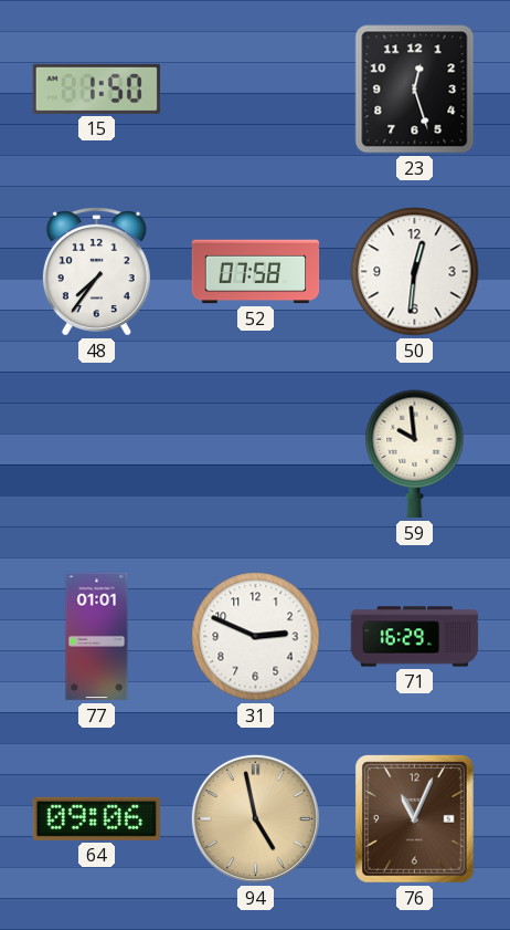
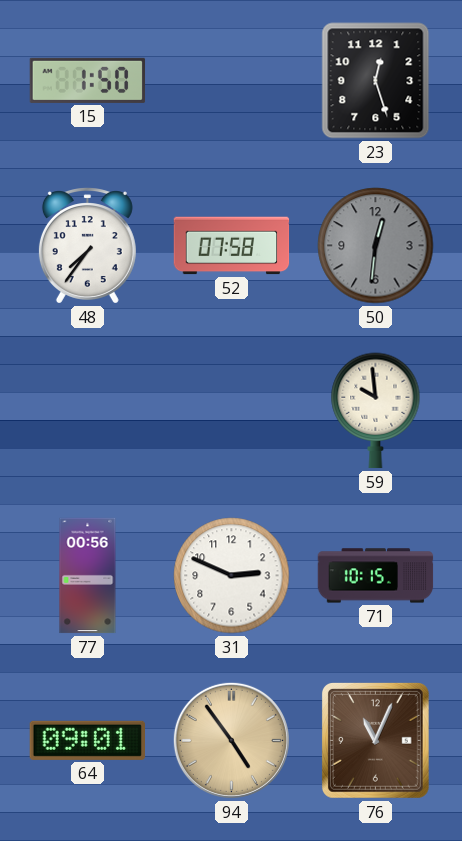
50 dial: white -> grey
77: 01:01 -> 00:56
71: 16:29 -> 10:15
64: 09:06 -> 09:01
94: 4:58 -> 4:54
